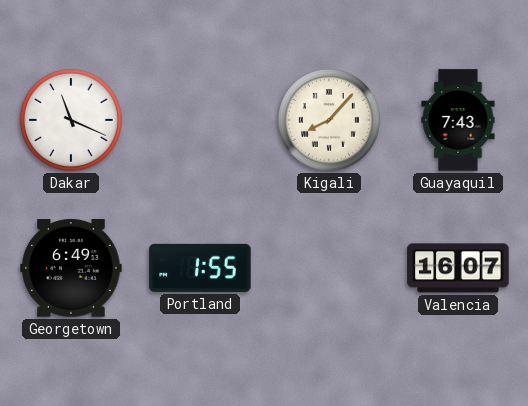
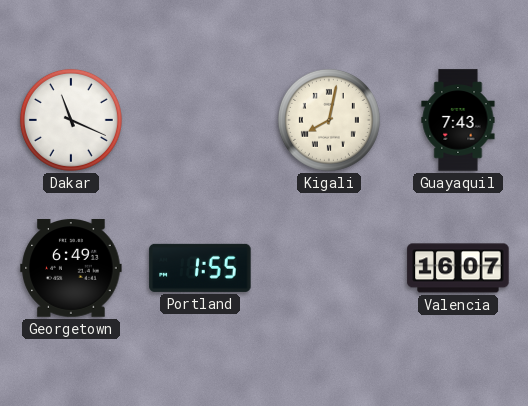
Kigali: 8:07 -> 8:02
